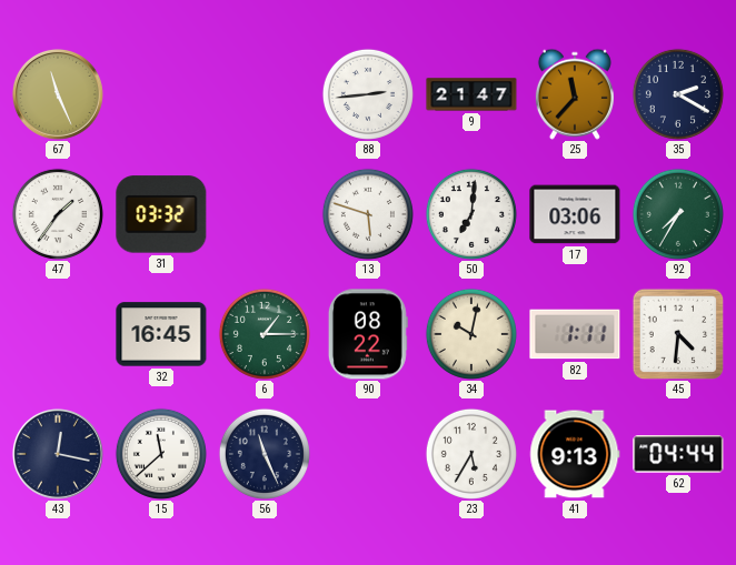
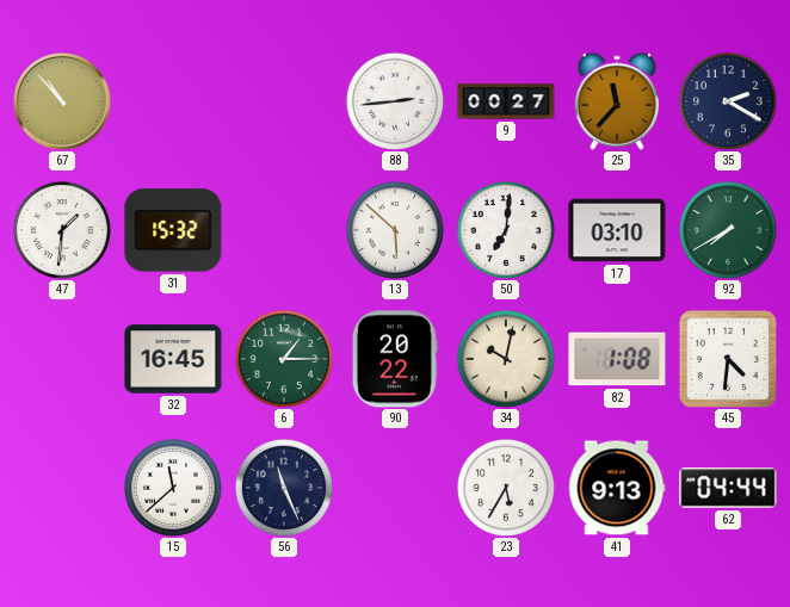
67: 11:26 -> 10:53
9: 21:47 -> 00:27
47: 1:36 -> 1:31
31: 03:32 -> 15:32
13: 5:48 -> 5:52
17: 03:06 -> 03:10
92: 7:35 -> 7:40
90: 08:22 -> 20:22
82: 1:11 -> 1:08
43: 12:17 -> none
